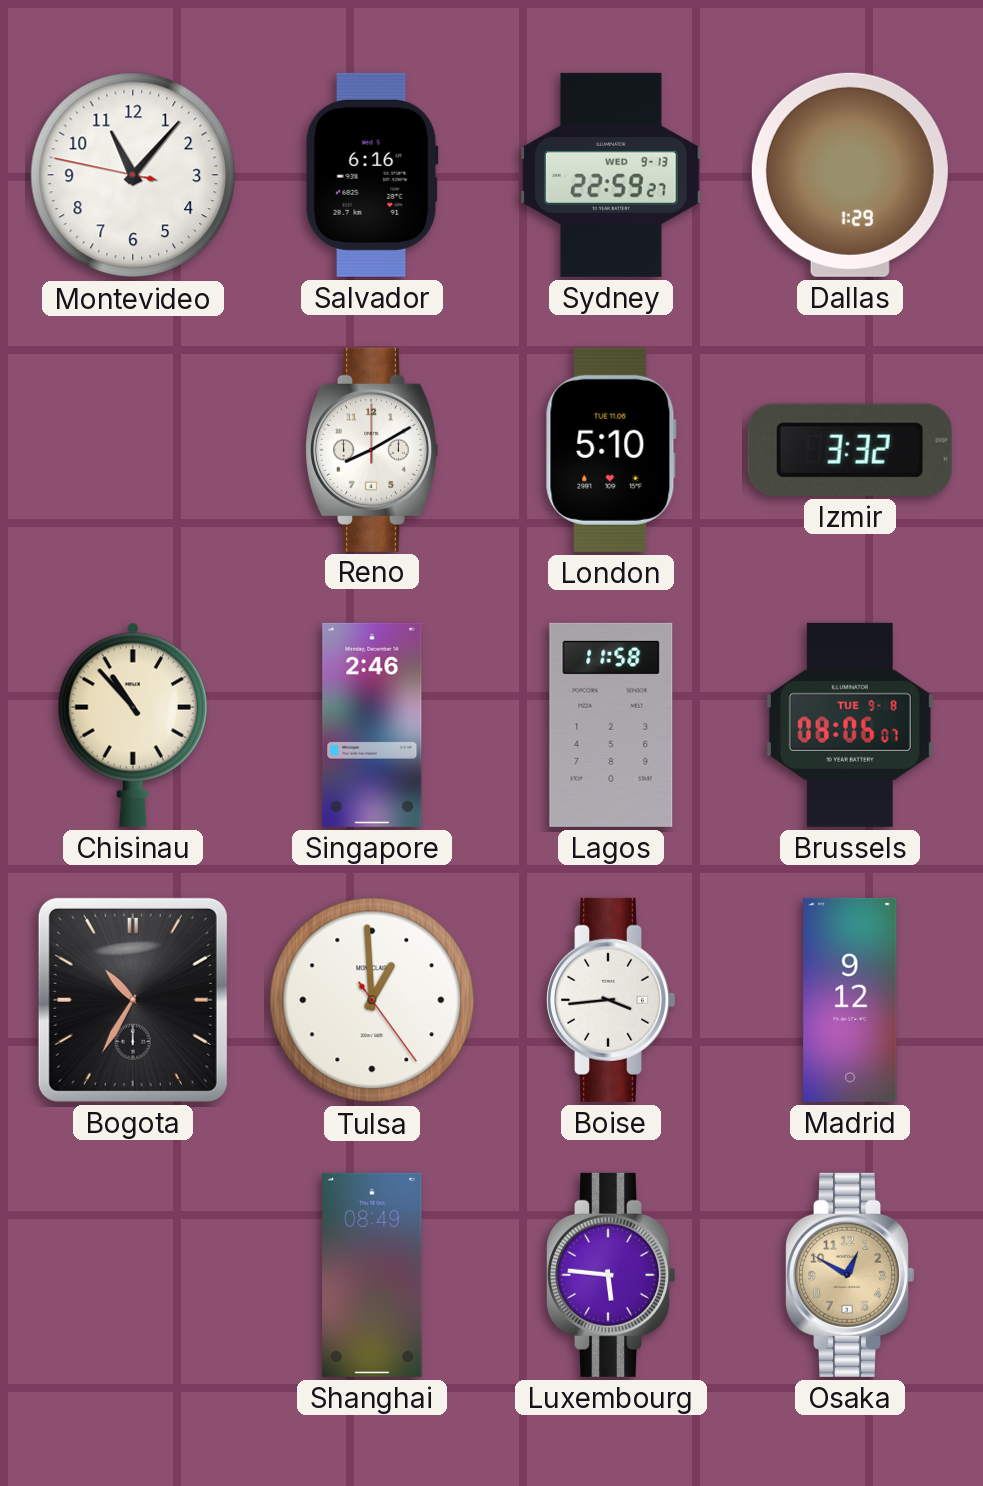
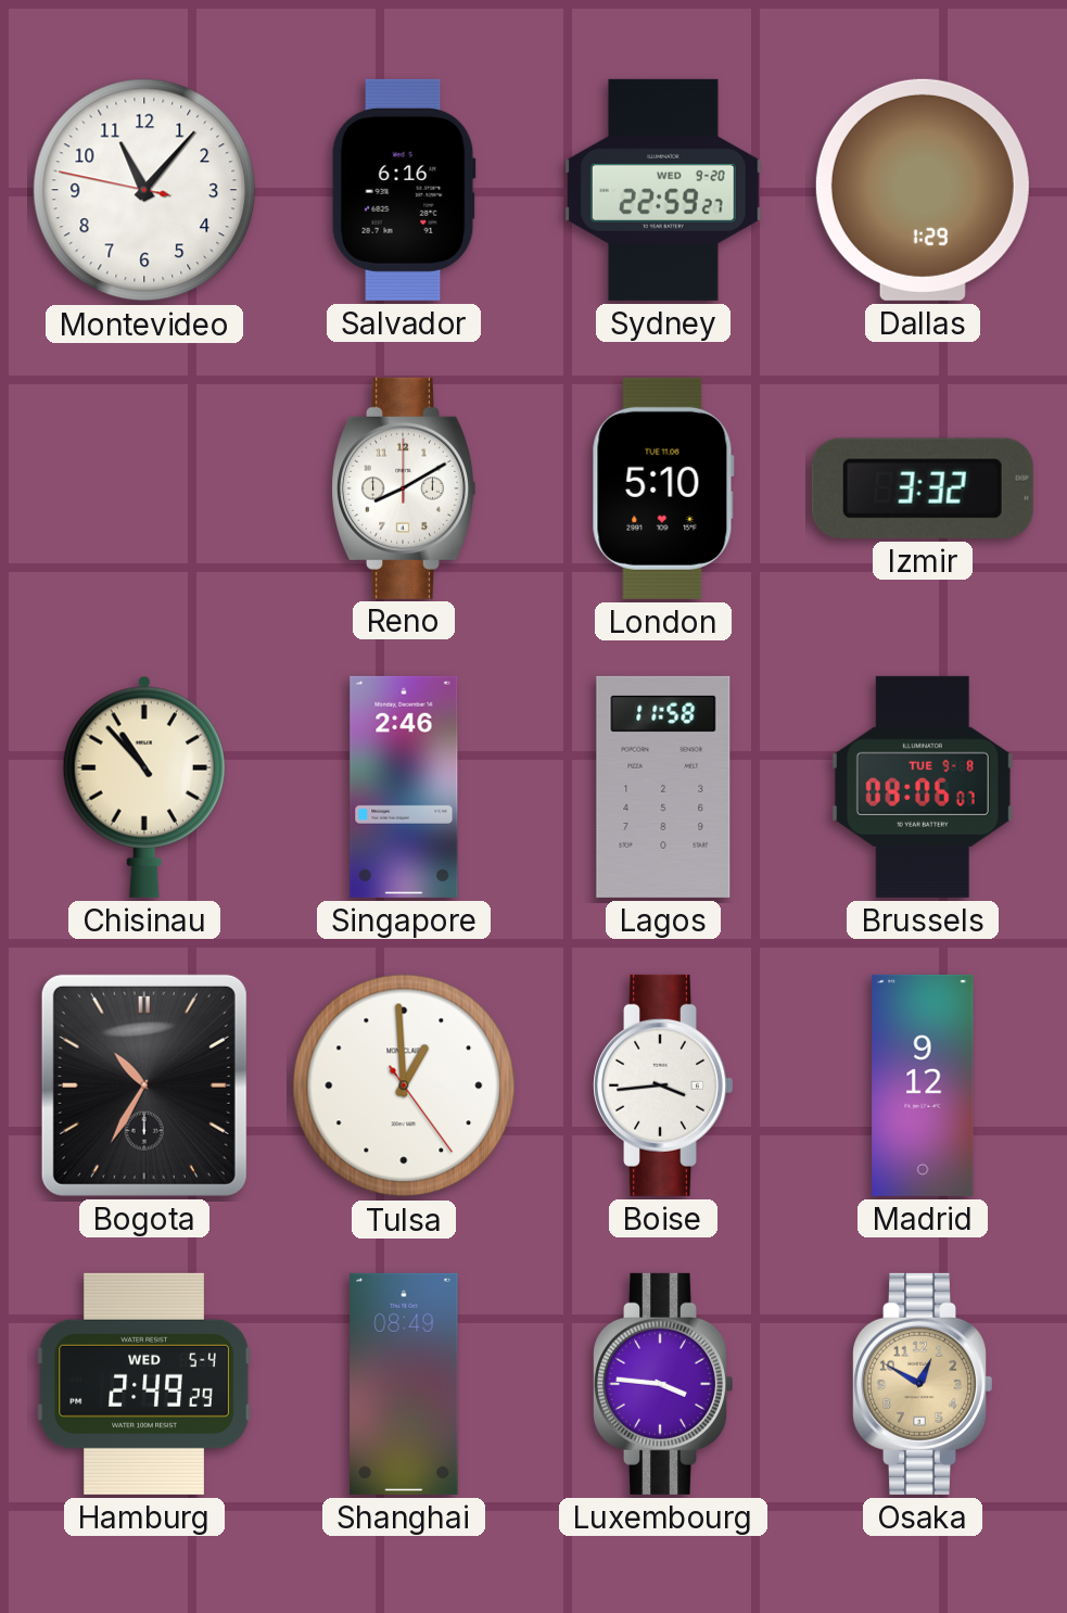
Sydney date: WED 9-13 -> WED 9-20
Hamburg: none -> 2:49
Luxembourg: 5:46 -> 3:46
